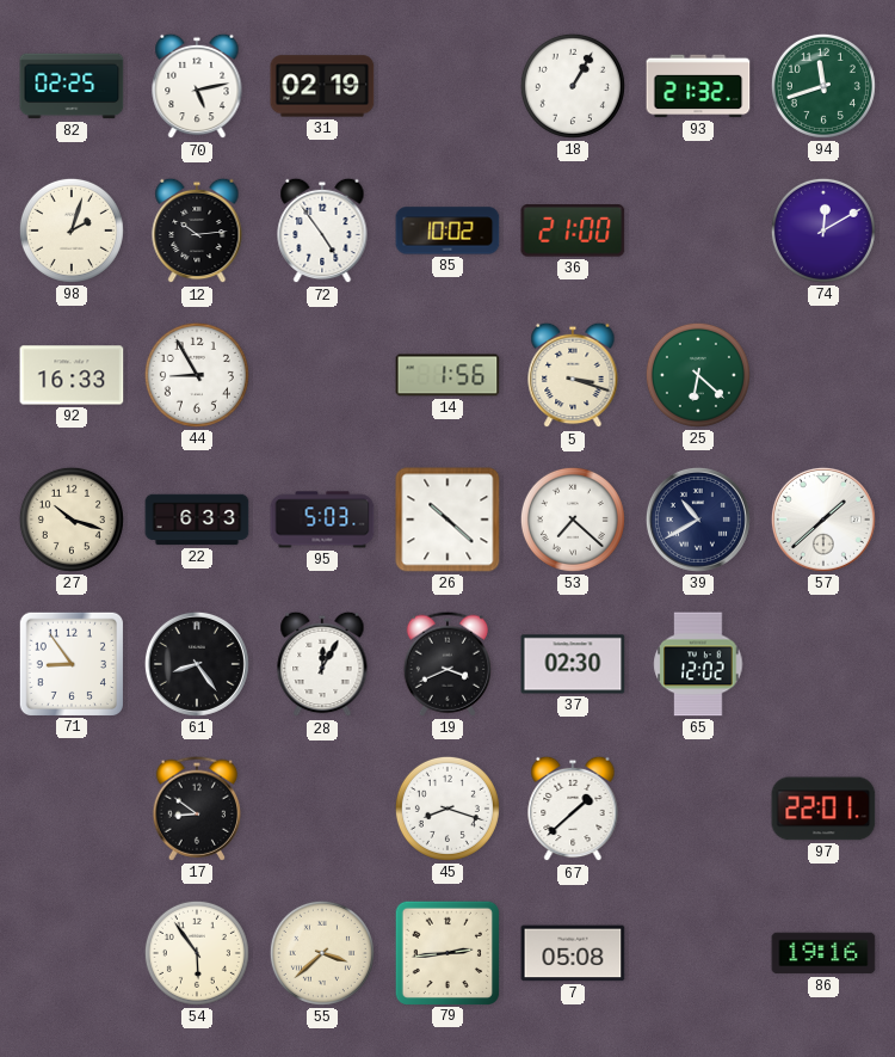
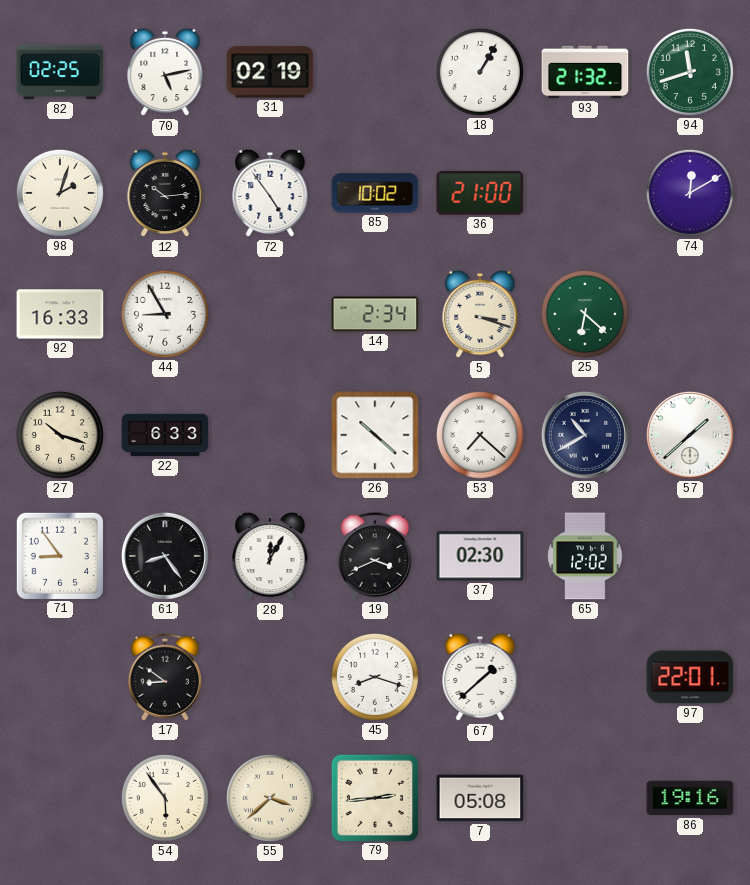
14: 1:56 -> 2:34
95: 5:03 -> none
